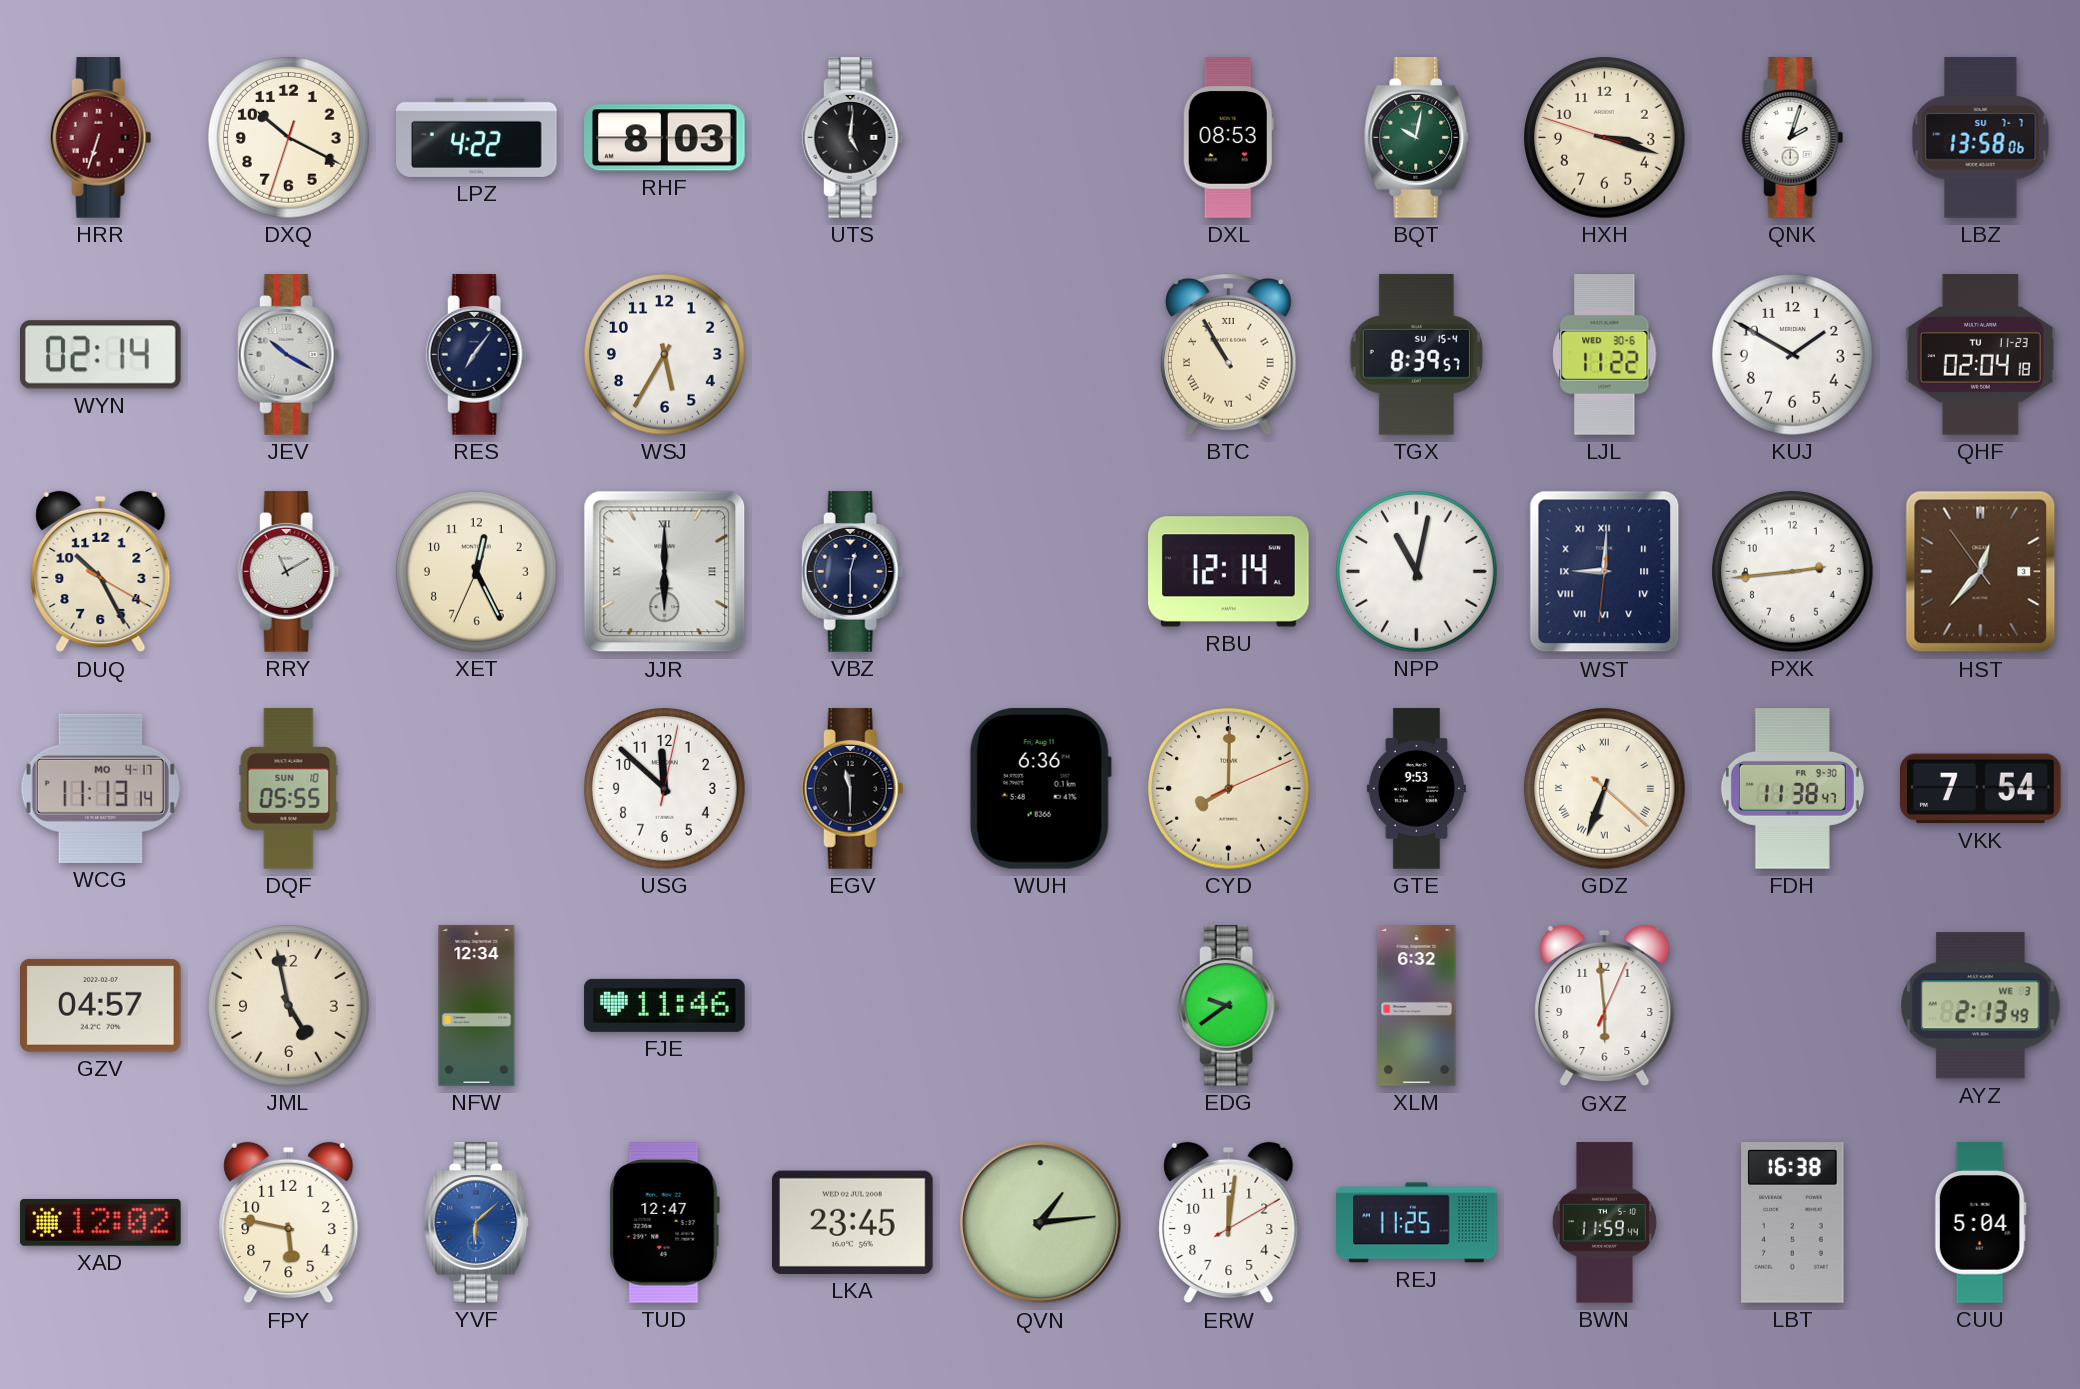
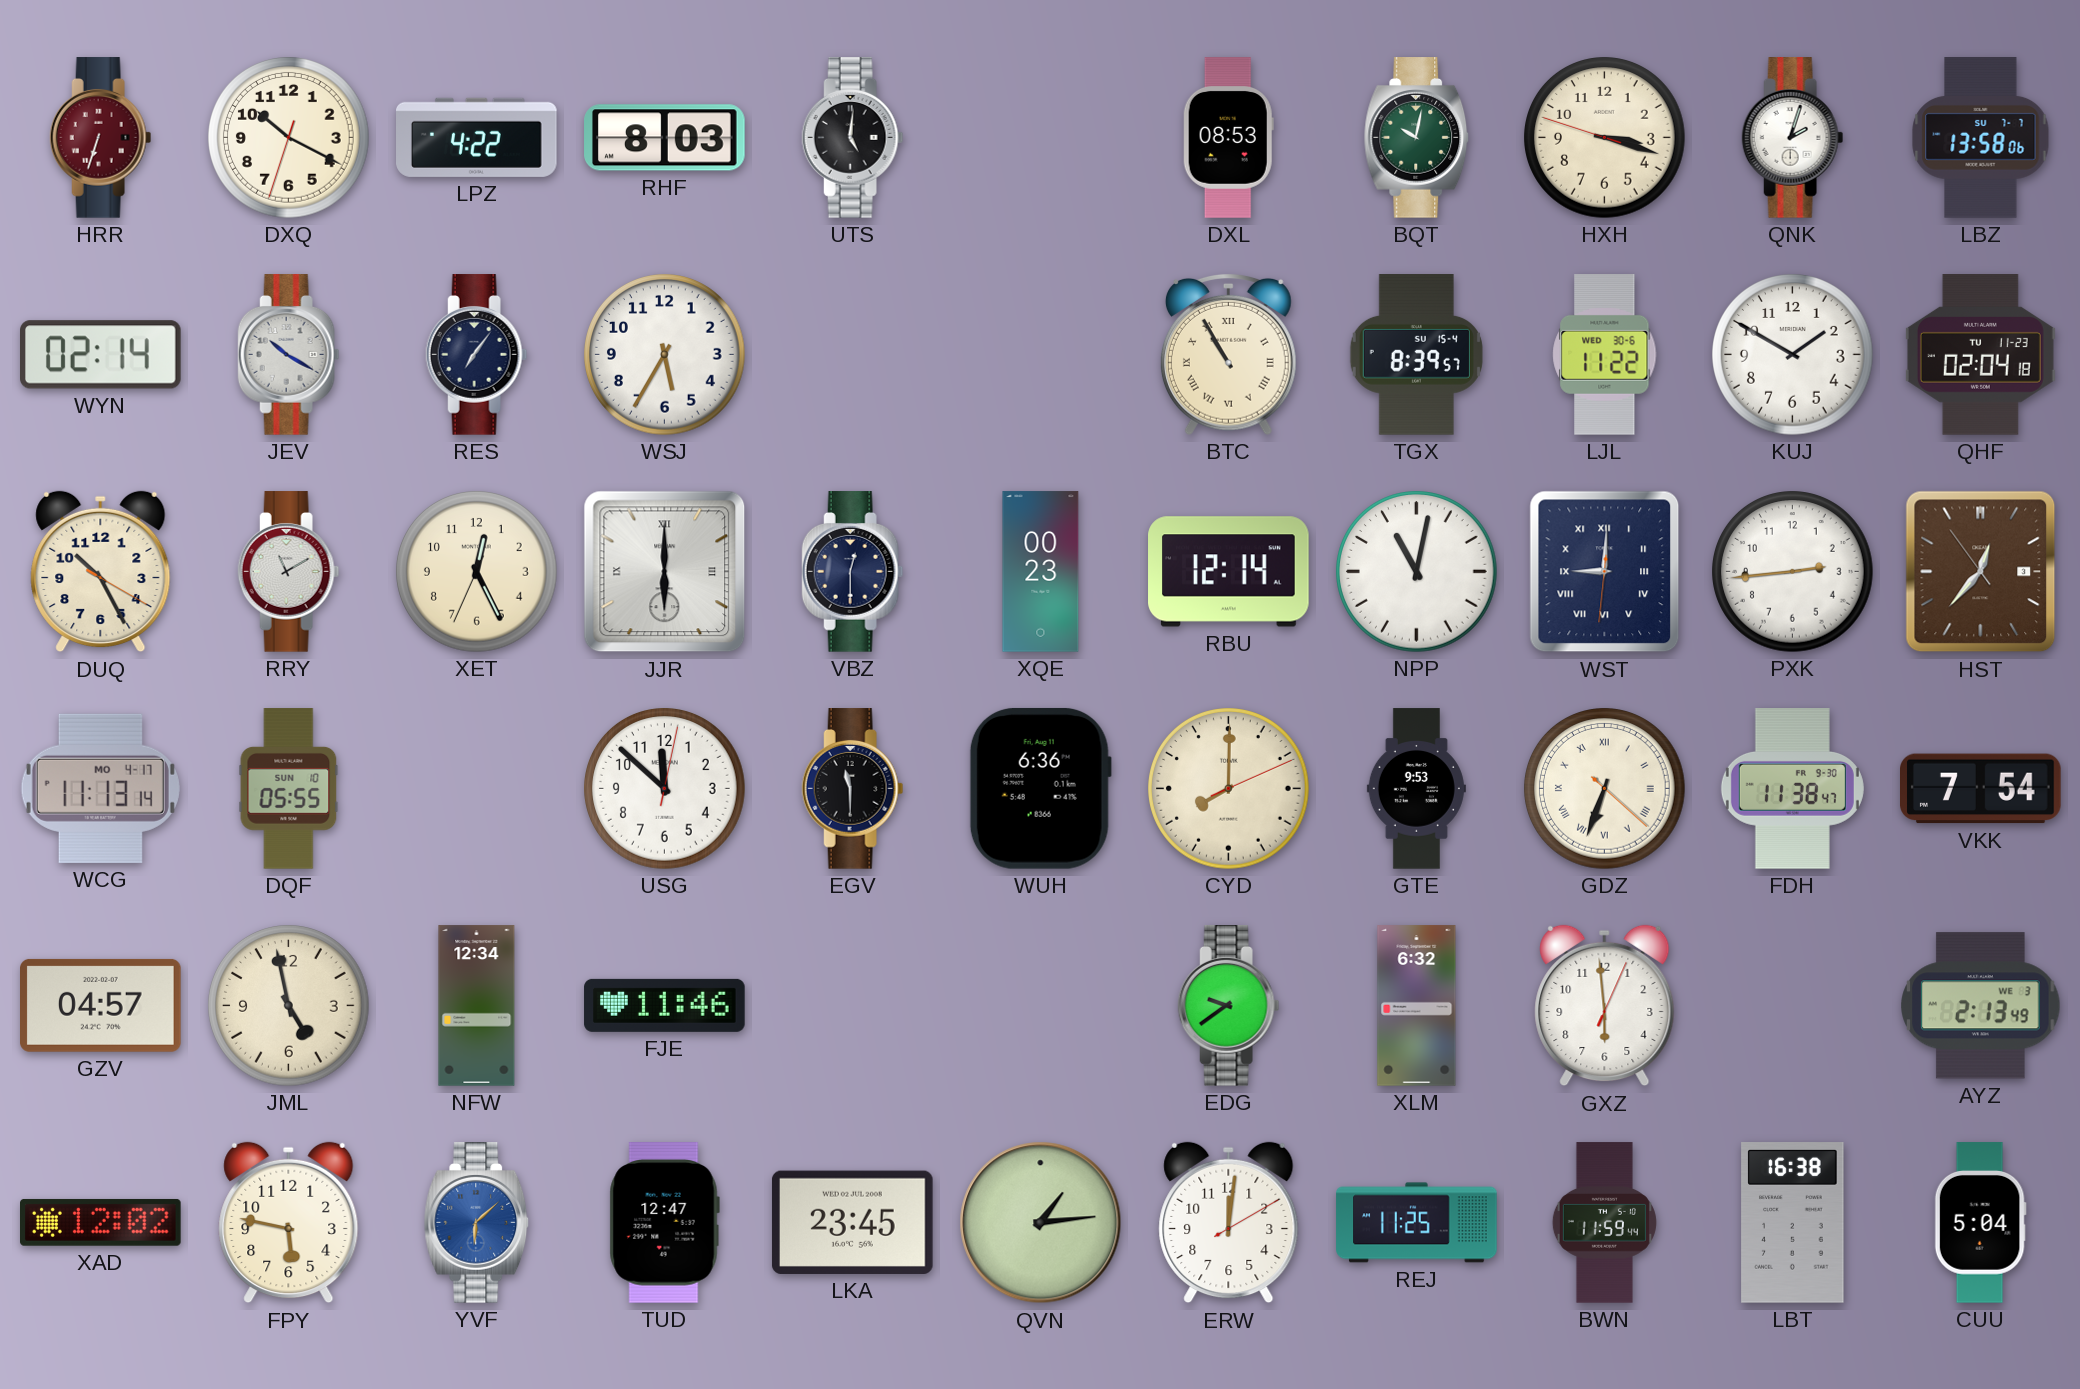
XQE: none -> 00:23
